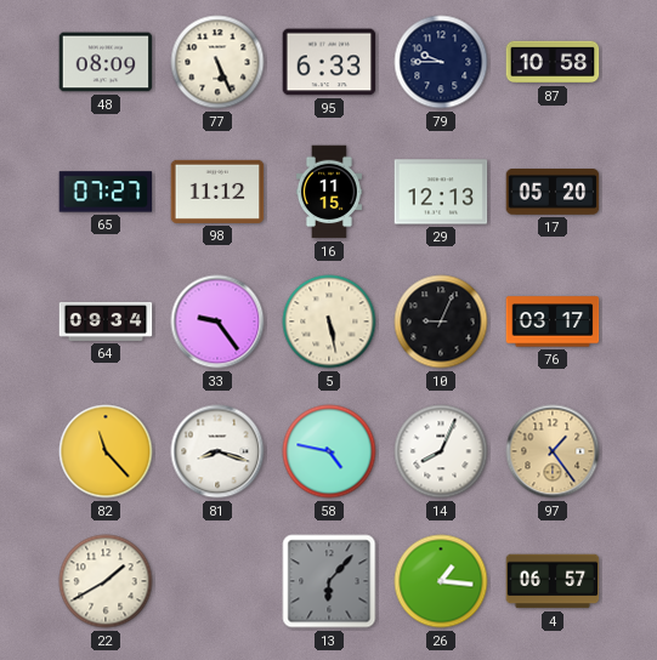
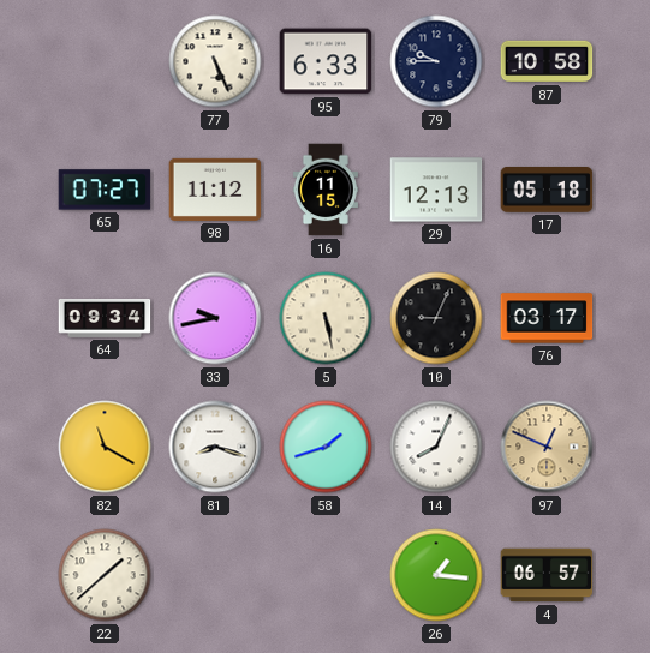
48: 08:09 -> none
17: 05:20 -> 05:18
33: 9:24 -> 9:43
82: 11:23 -> 11:20
58: 4:47 -> 1:42
97: 1:24 -> 12:49
22: 1:40 -> 1:38
13: 6:07 -> none
